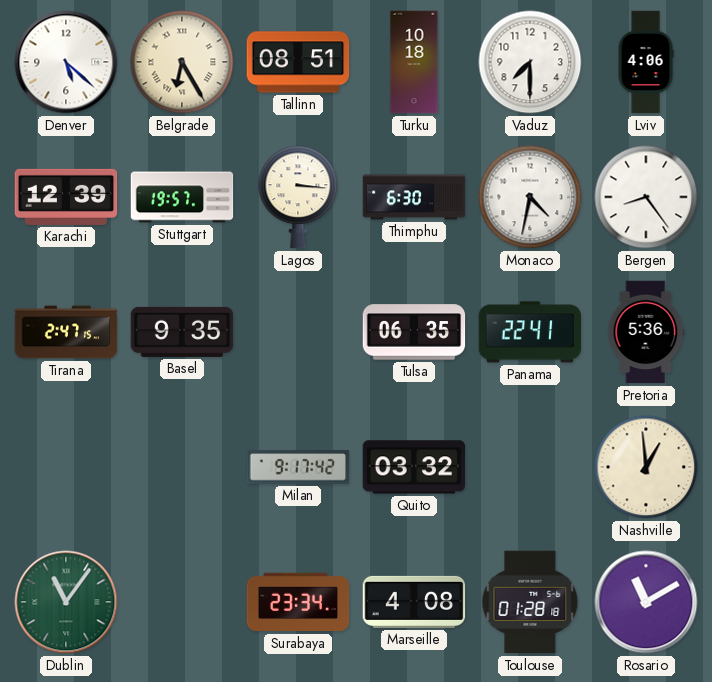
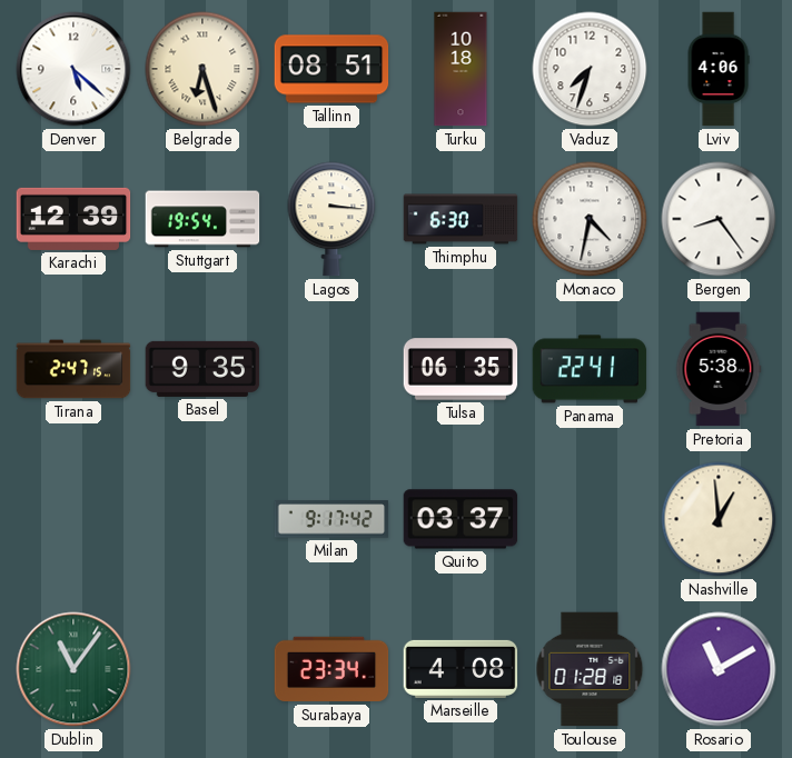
Belgrade: 6:25 -> 6:27
Vaduz: 7:30 -> 7:33
Stuttgart: 19:57 -> 19:54
Pretoria: 5:36 -> 5:38
Quito: 03:32 -> 03:37
